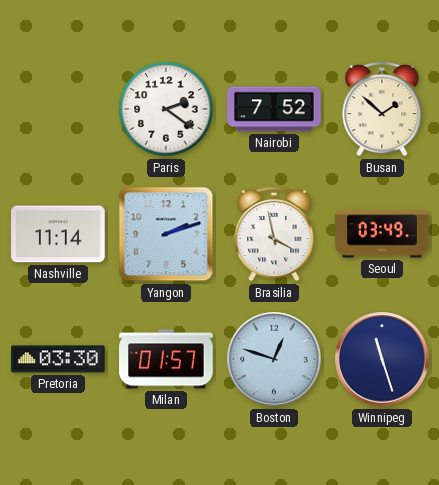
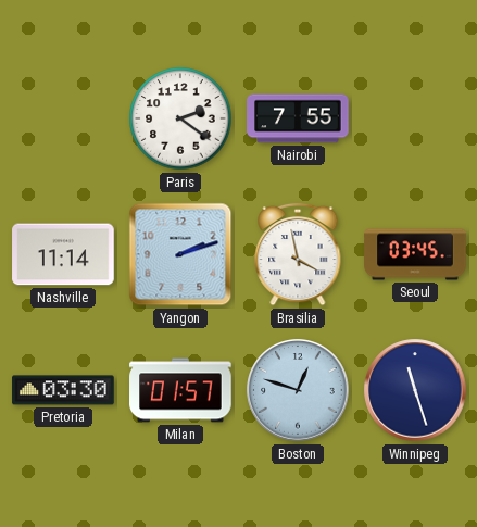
Nairobi: 7:52 -> 7:55
Busan: 1:52 -> none
Seoul: 03:49 -> 03:45
